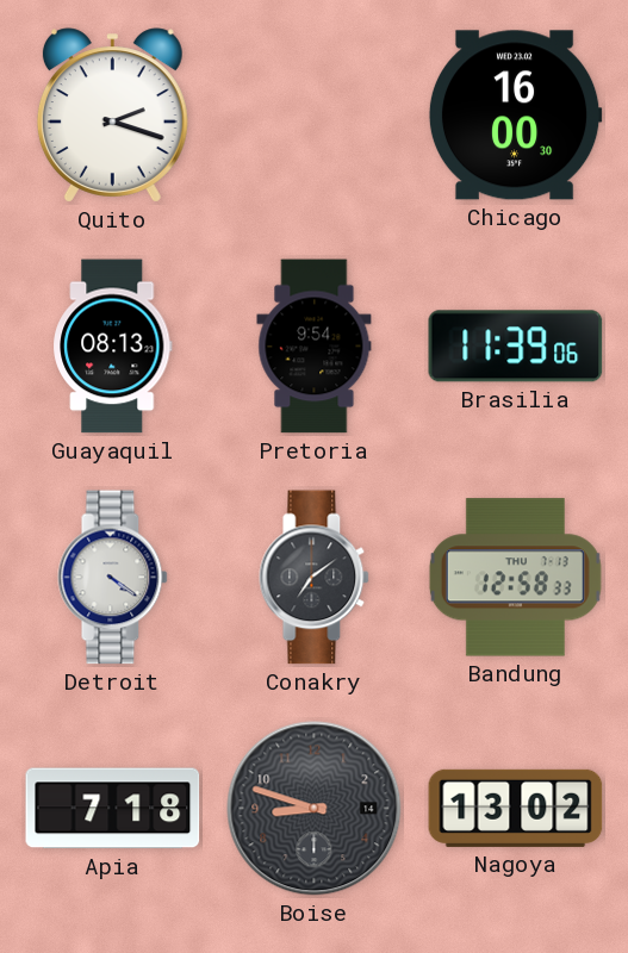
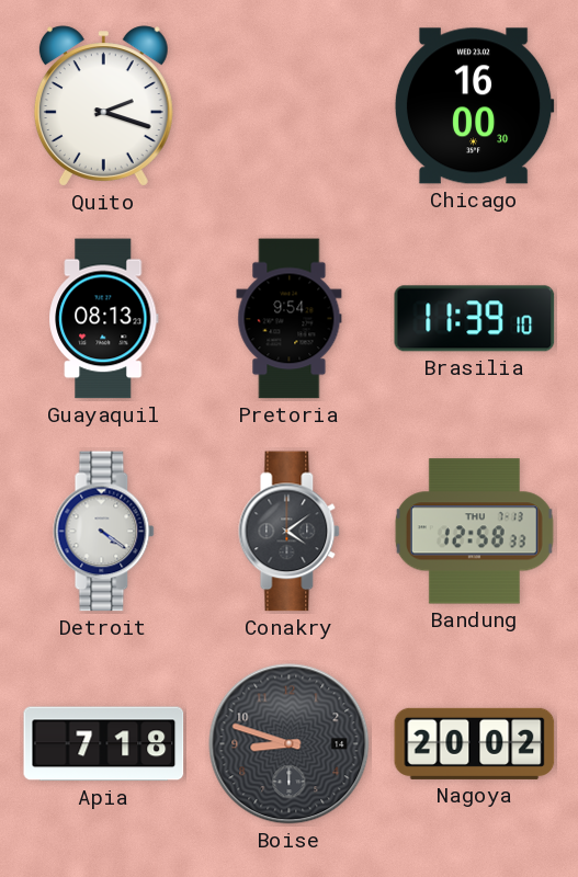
Brasilia: 11:39:06 -> 11:39:10
Conakry: 7:09 -> 4:09
Nagoya: 13:02 -> 20:02
